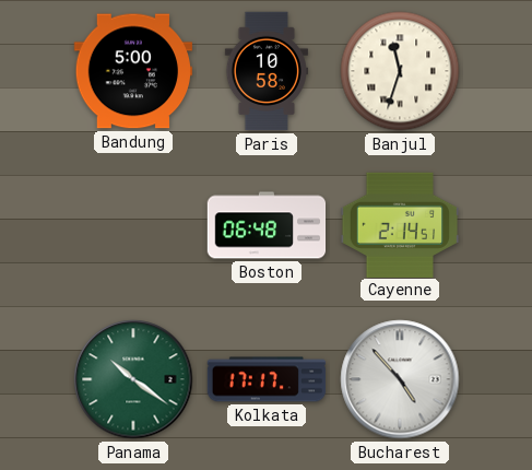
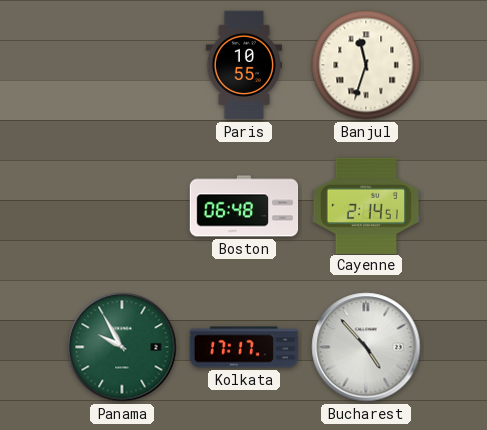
Bandung: 5:00 -> none
Paris: 10:58 -> 10:55
Panama: 10:21 -> 9:55
